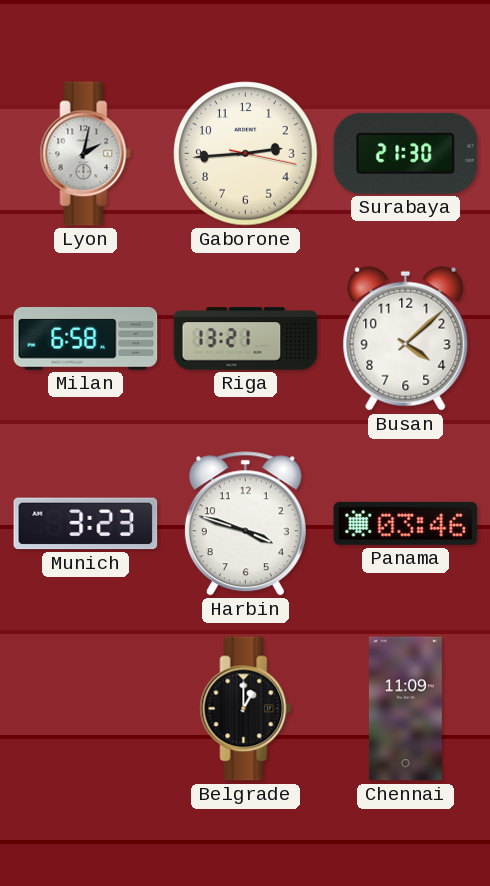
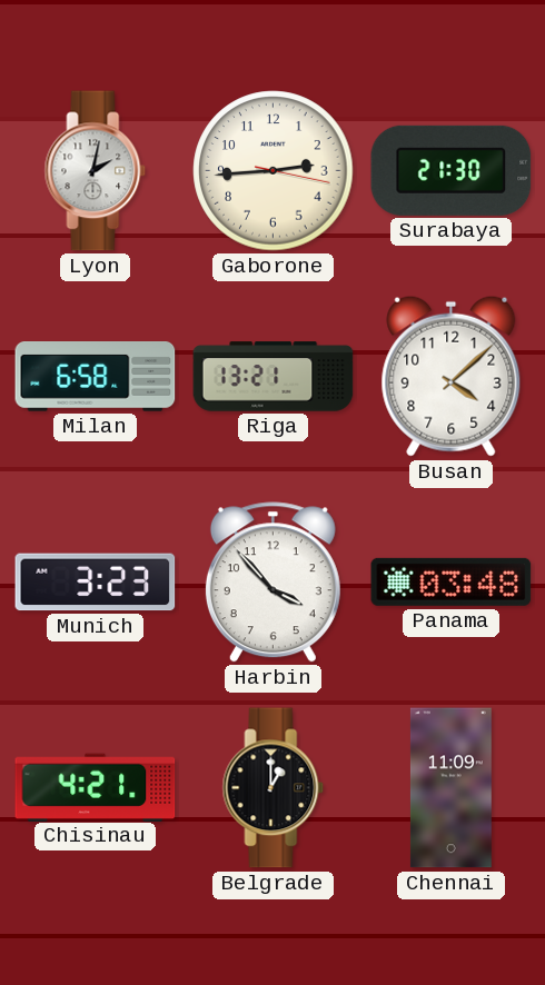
Harbin: 3:48 -> 3:53
Panama: 03:46 -> 03:48
Chisinau: none -> 4:21
